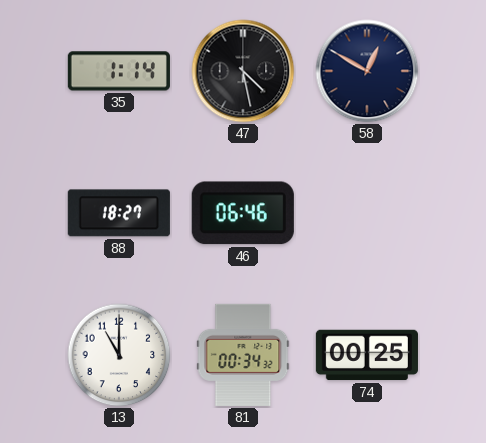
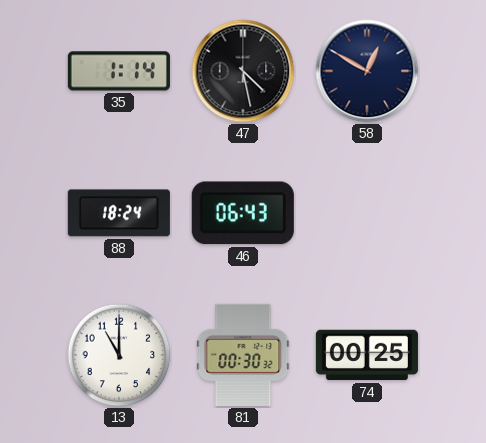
88: 18:27 -> 18:24
46: 06:46 -> 06:43
81: 00:34 -> 00:30
